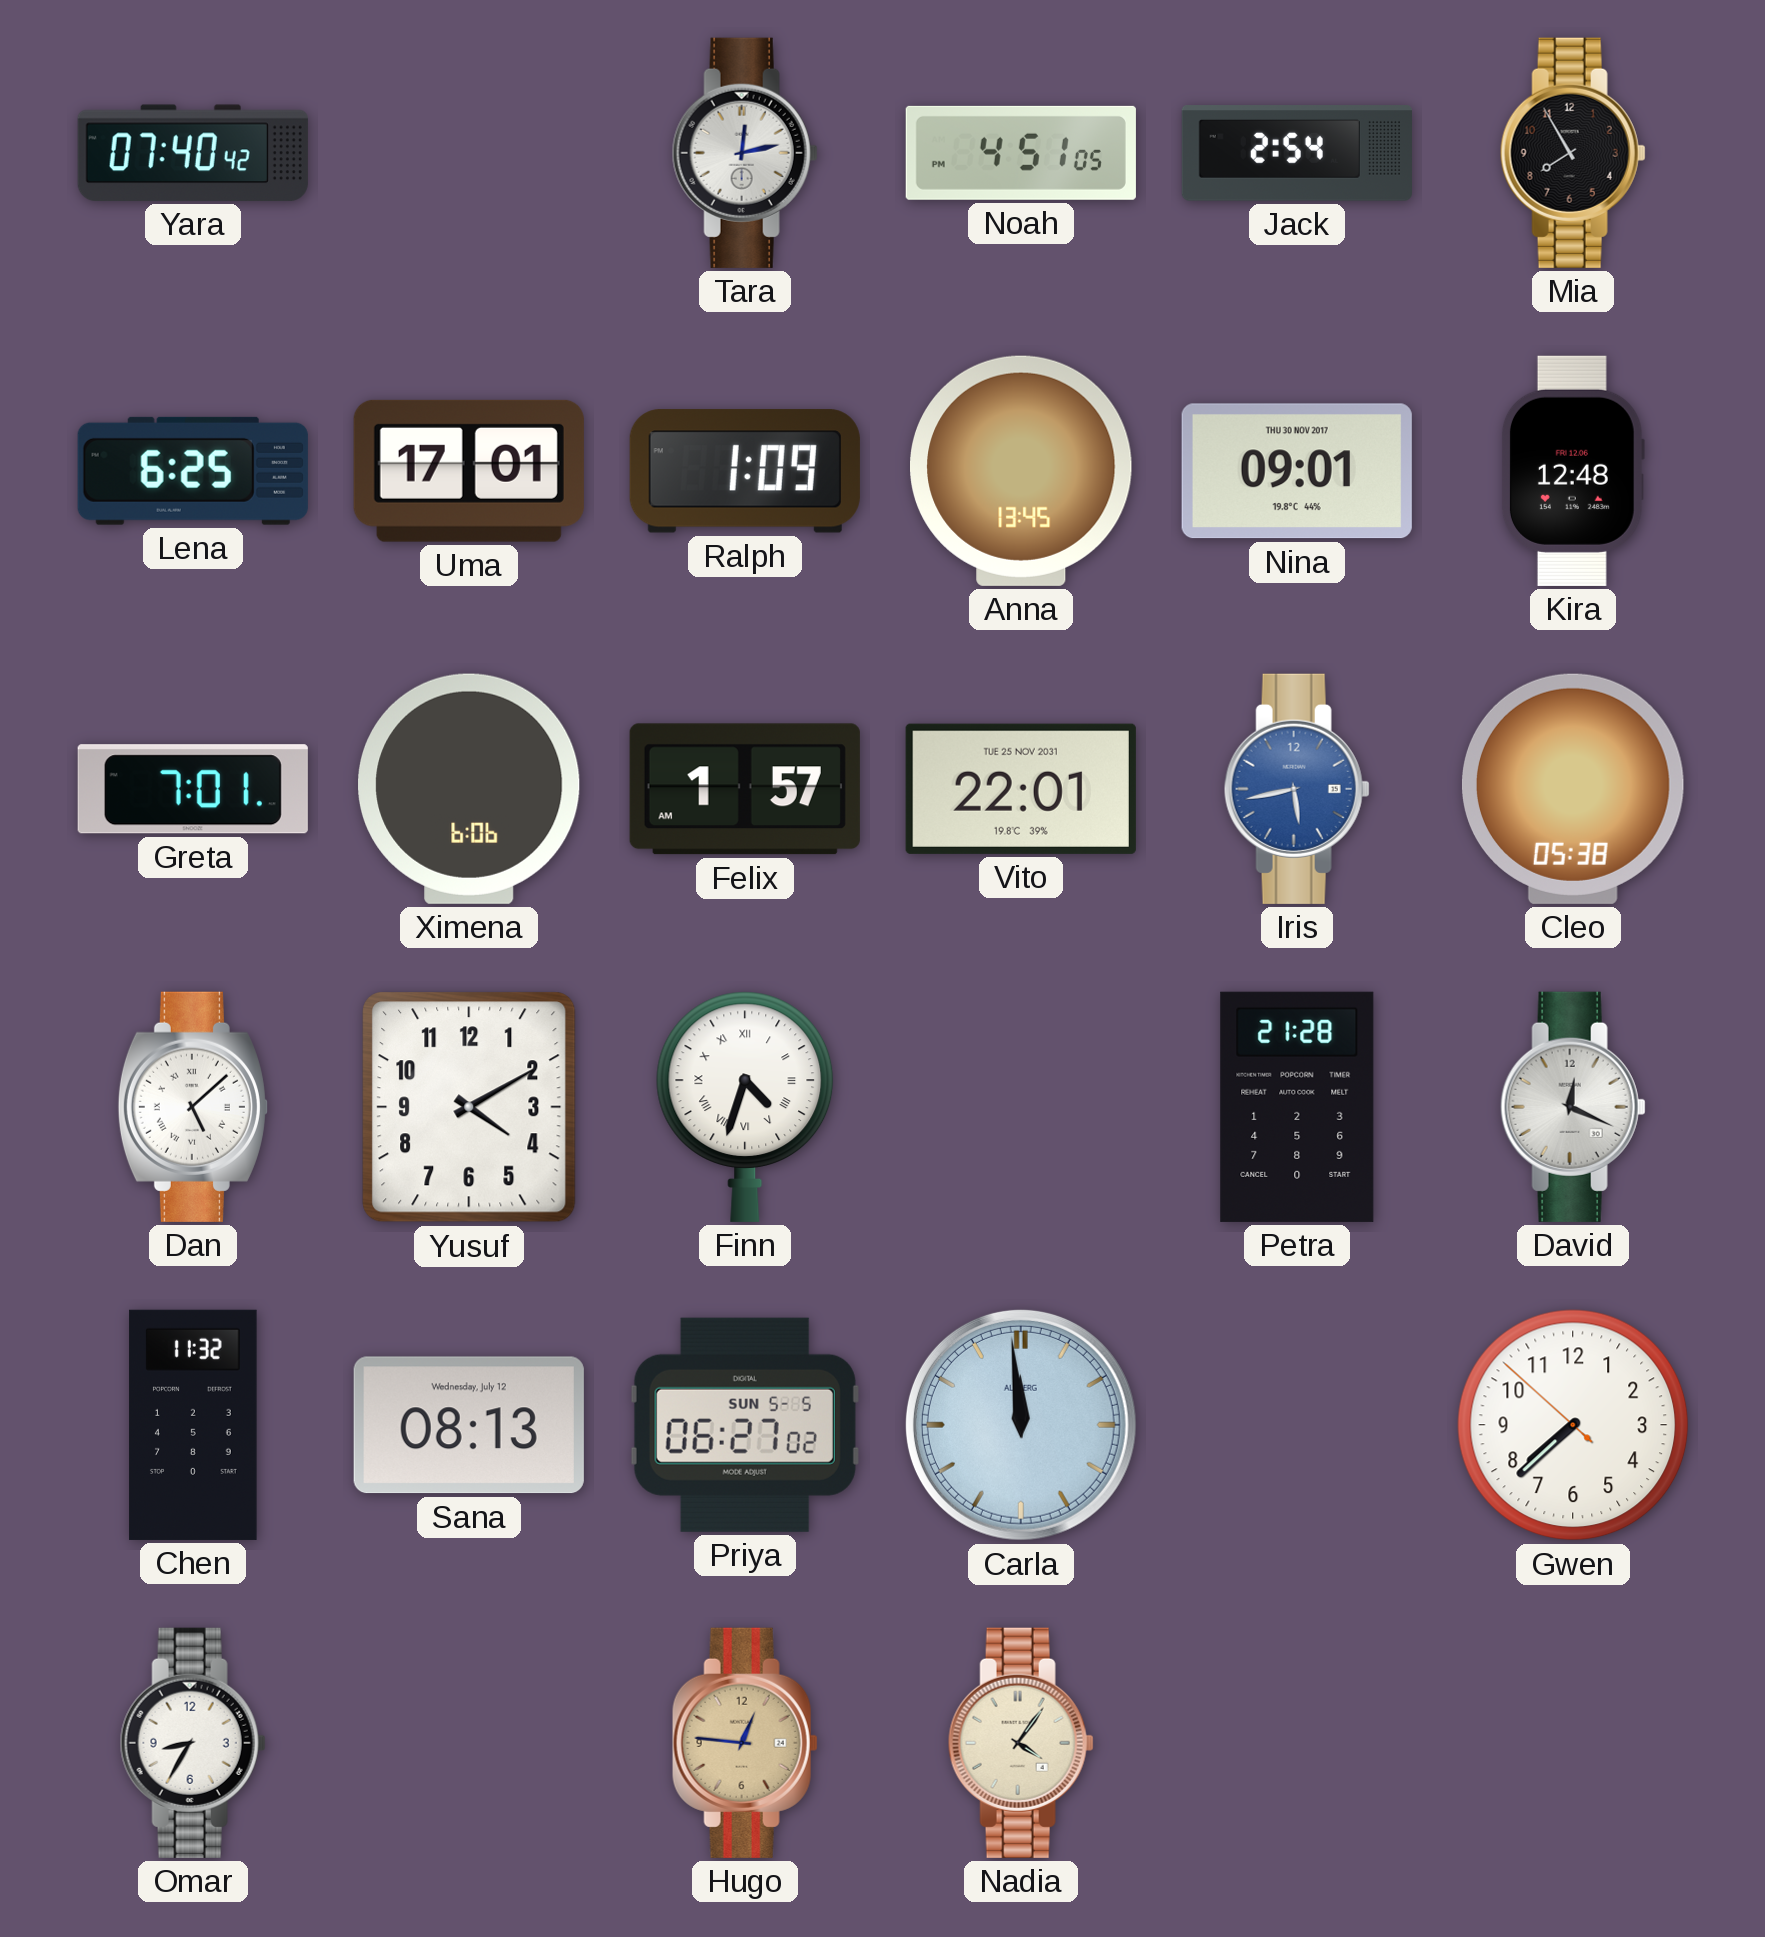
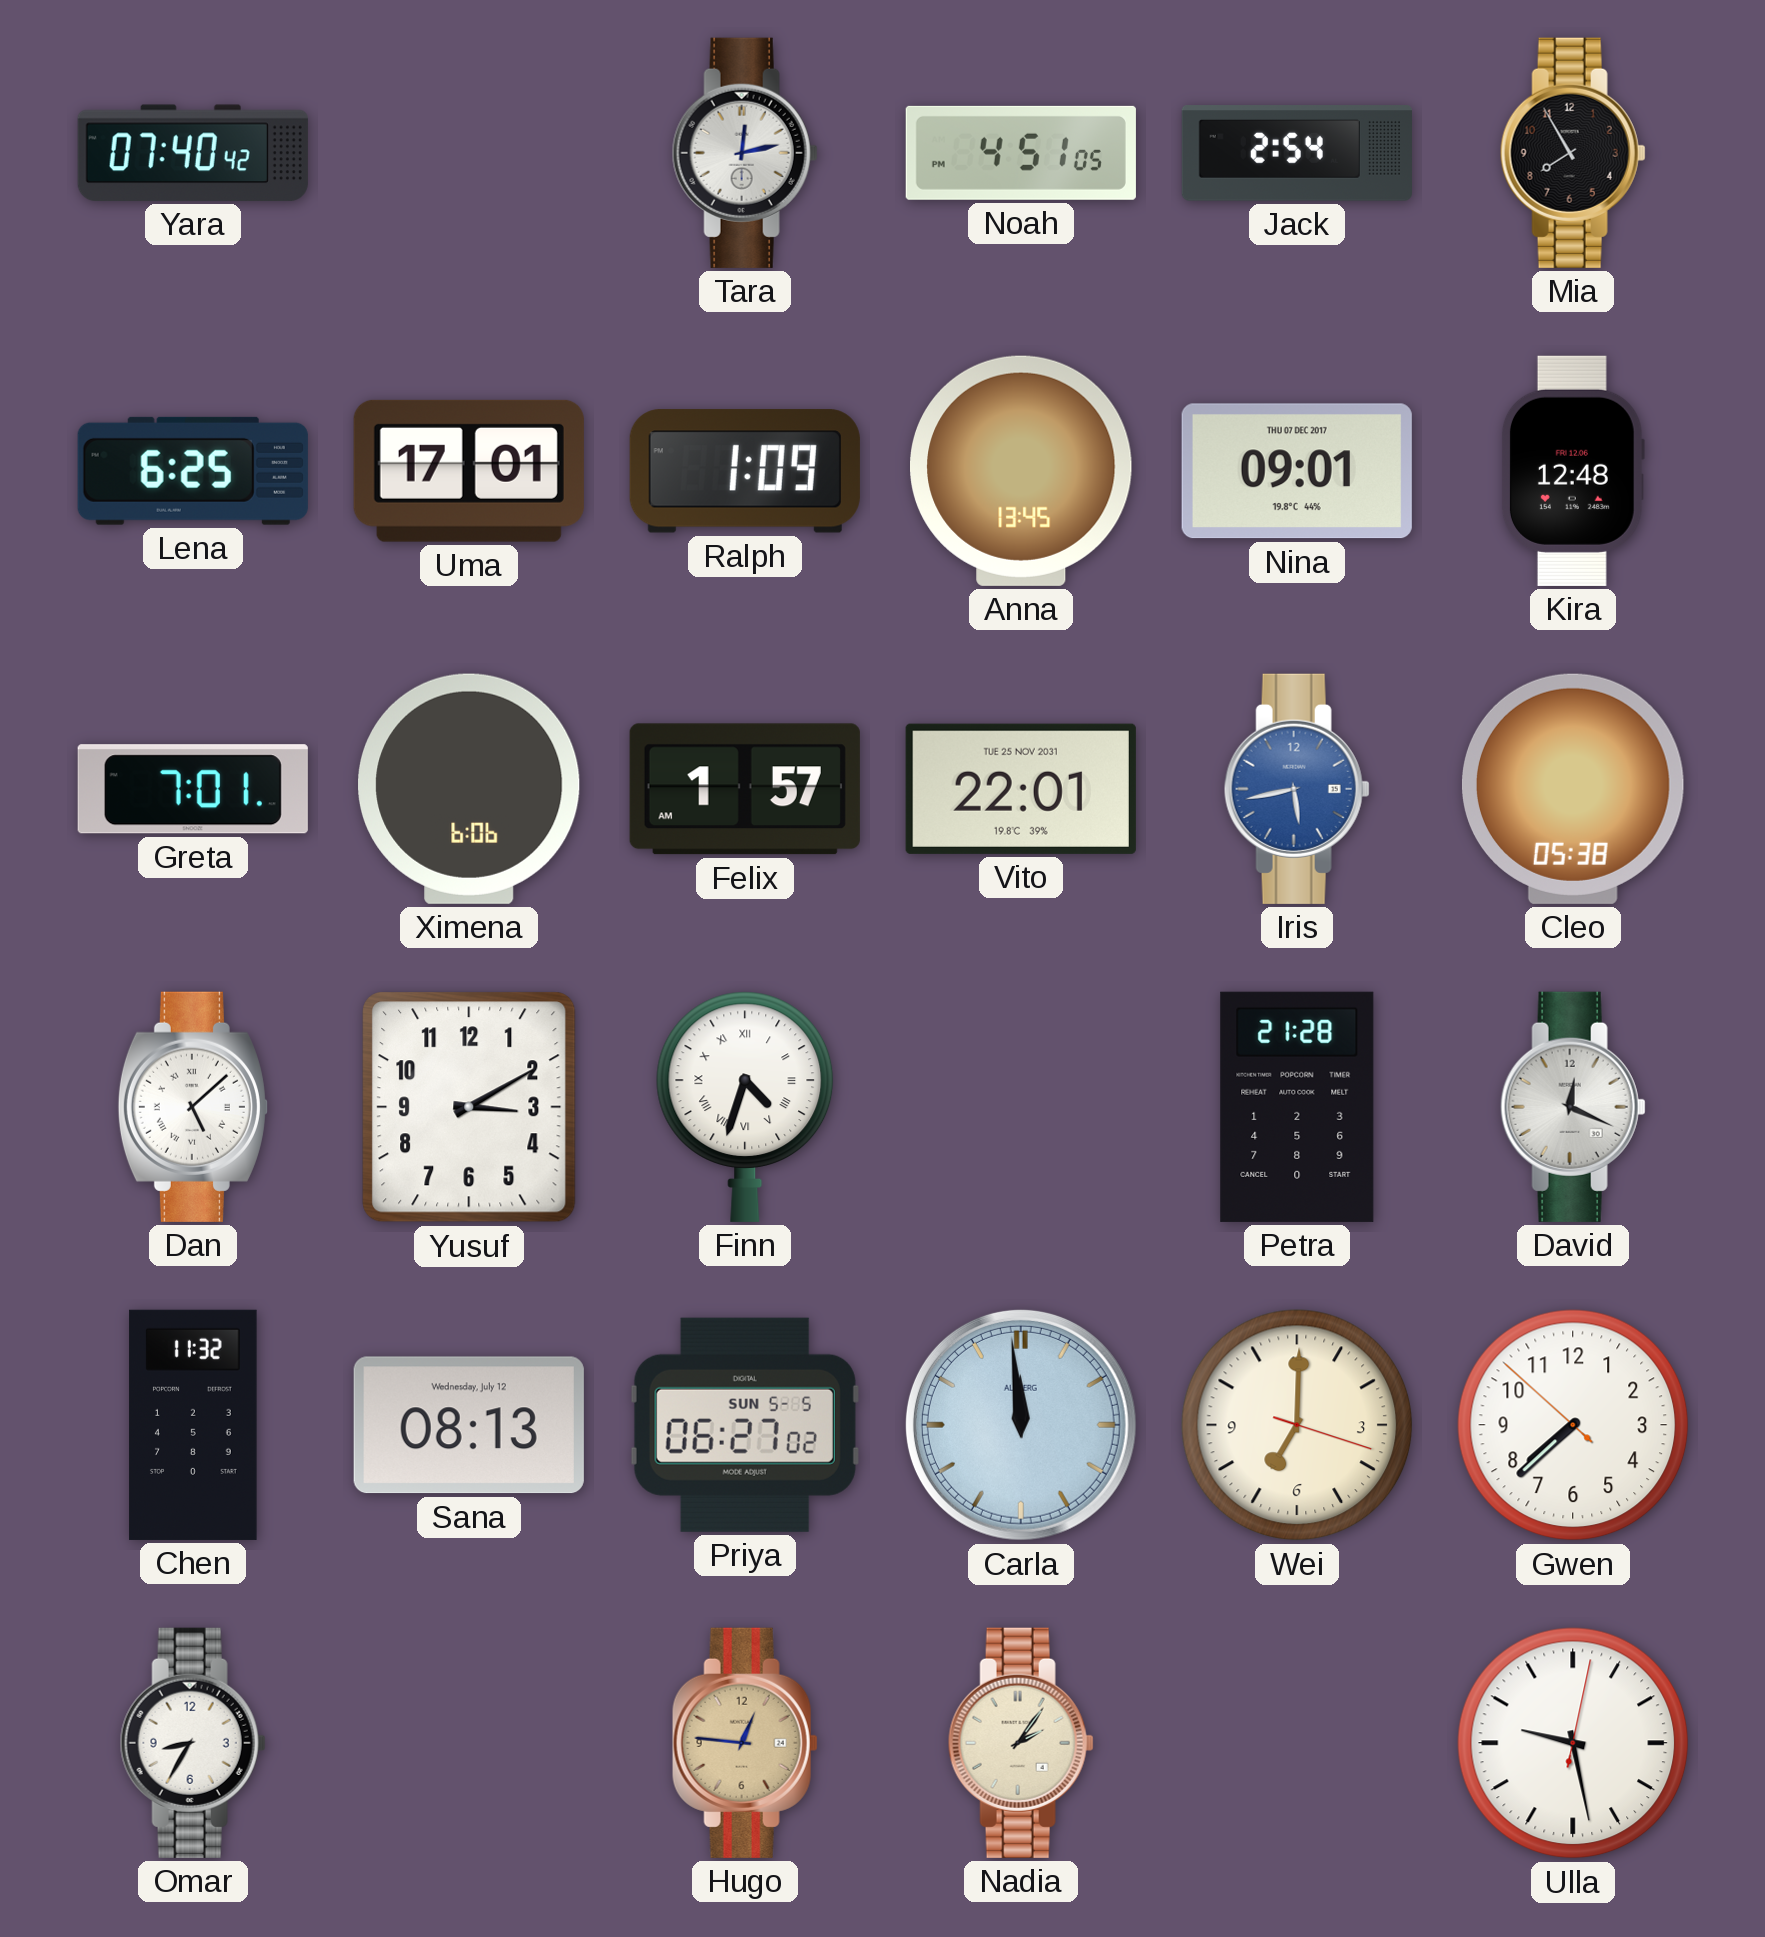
Nina date: THU 30 NOV 2017 -> THU 07 DEC 2017
Yusuf: 4:10 -> 3:10
Wei: none -> 7:00
Nadia: 4:06 -> 2:06
Ulla: none -> 9:28
